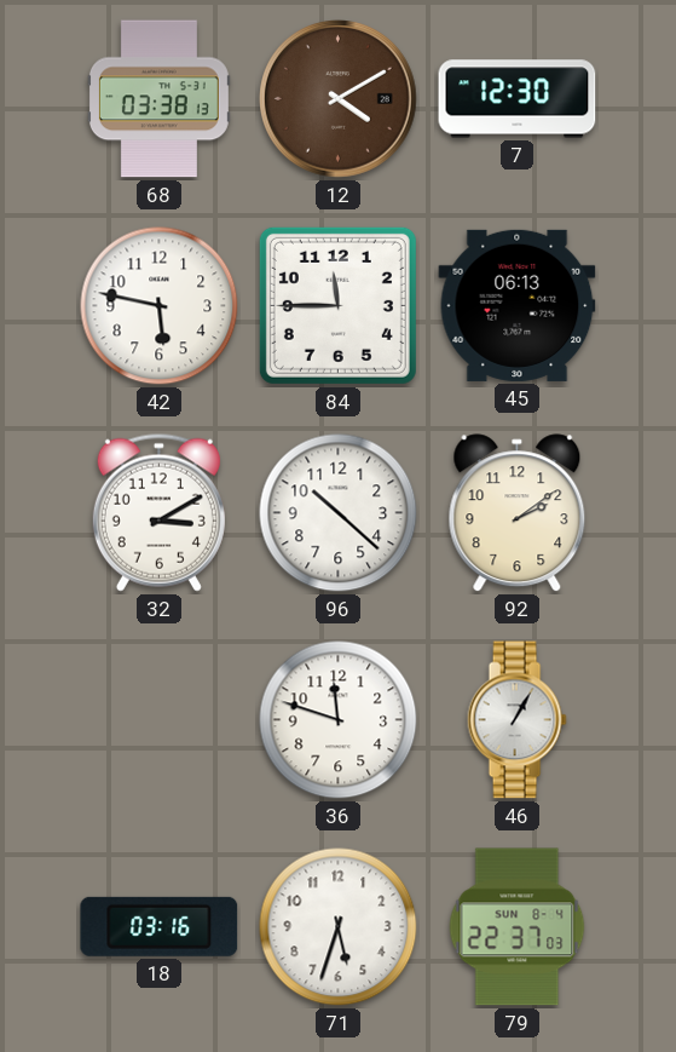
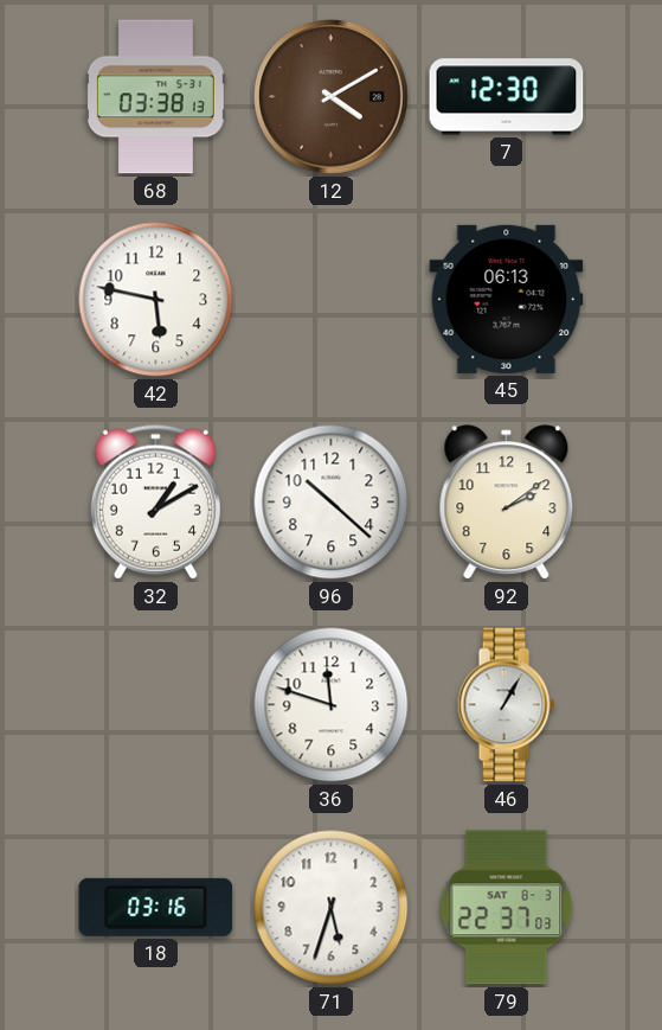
84: 11:45 -> none
32: 3:10 -> 1:10
79 date: SUN 8-4 -> SAT 8-3
